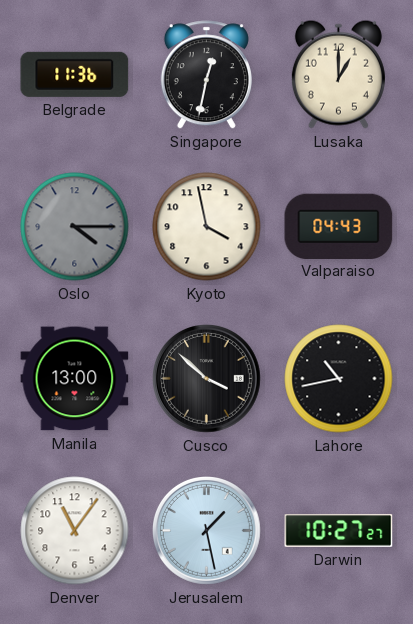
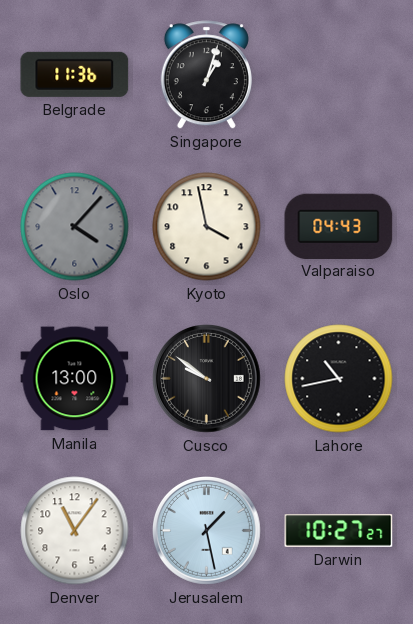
Singapore: 12:32 -> 1:03
Lusaka: 1:00 -> none
Oslo: 4:15 -> 4:07
Cusco: 3:52 -> 9:51
